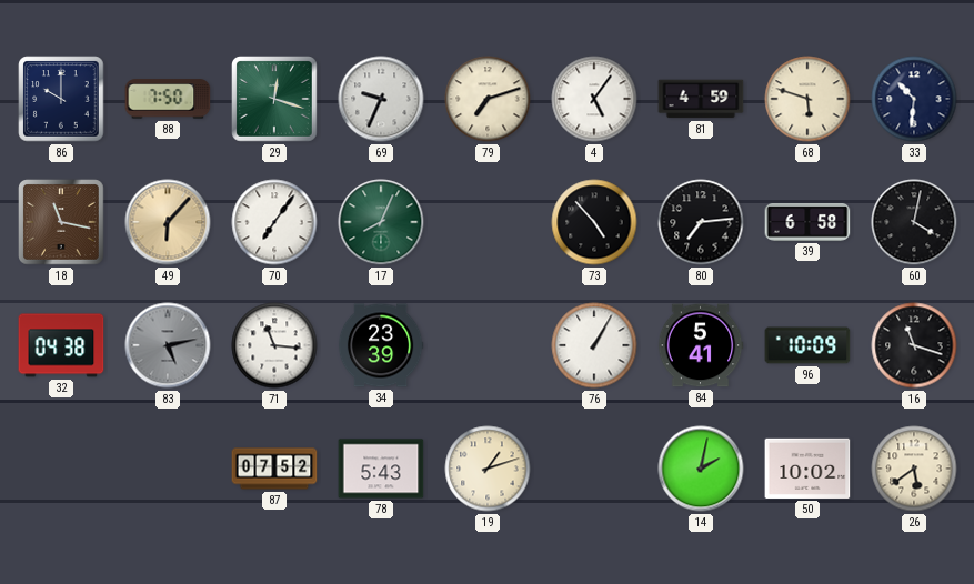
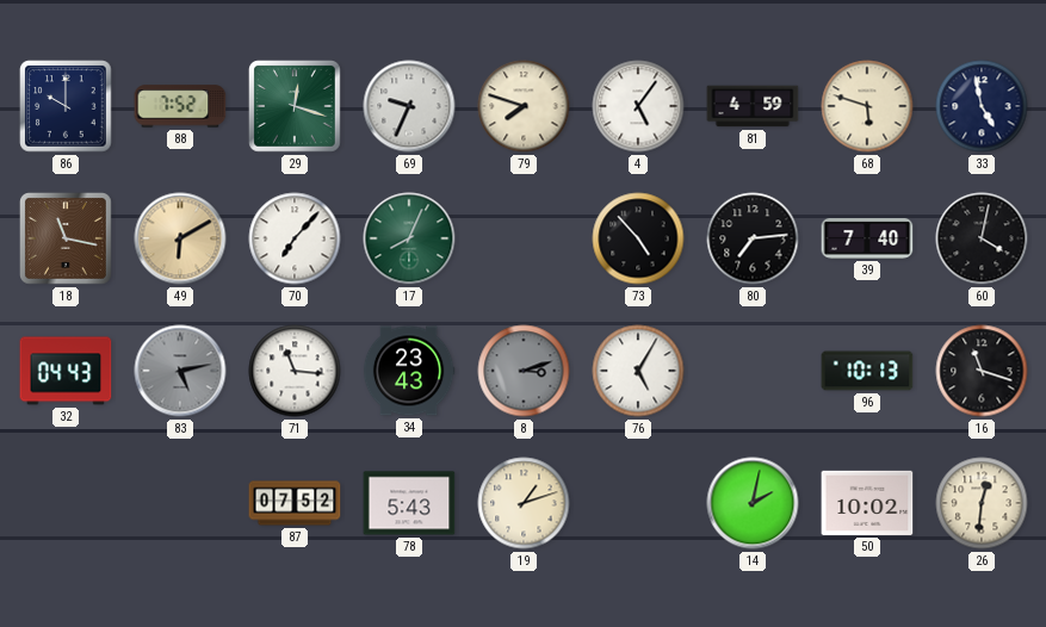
88: 7:50 -> 7:52
79: 7:12 -> 7:48
33: 10:31 -> 4:58
49: 6:07 -> 6:10
70: 7:06 -> 7:07
39: 6:58 -> 7:40
32: 04:38 -> 04:43
34: 23:39 -> 23:43
8: none -> 3:12
76: 1:05 -> 5:05
84: 5:41 -> none
96: 10:09 -> 10:13
26: 5:39 -> 12:31
